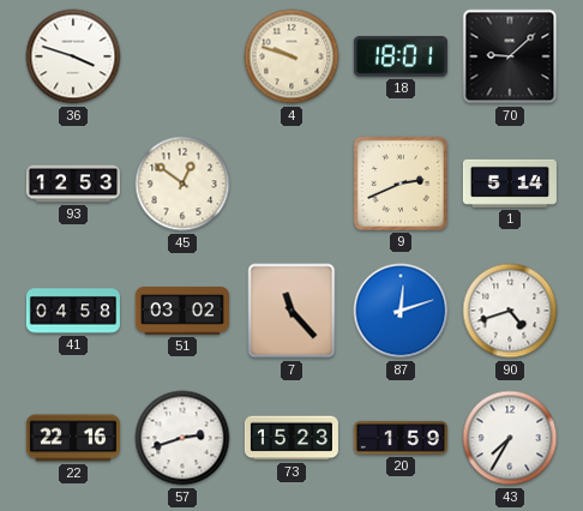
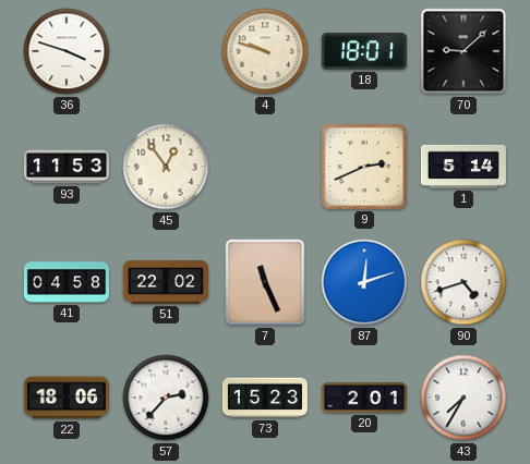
93: 12:53 -> 11:53
45: 12:51 -> 12:54
51: 03:02 -> 22:02
7: 11:23 -> 11:26
22: 22:16 -> 18:06
57: 2:42 -> 2:37
20: 1:59 -> 2:01
